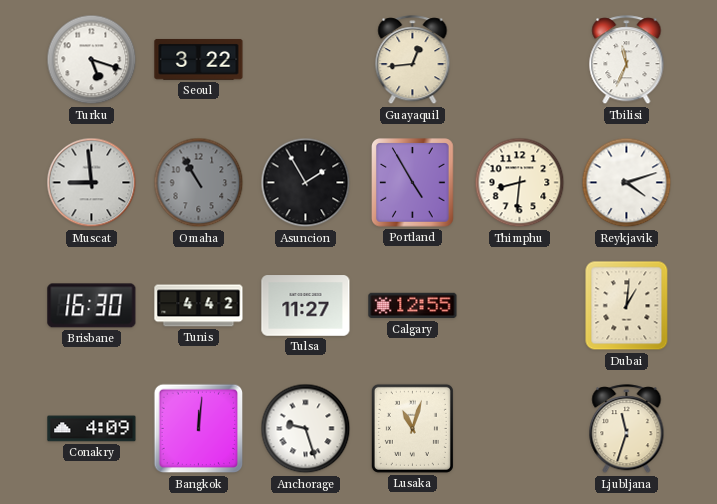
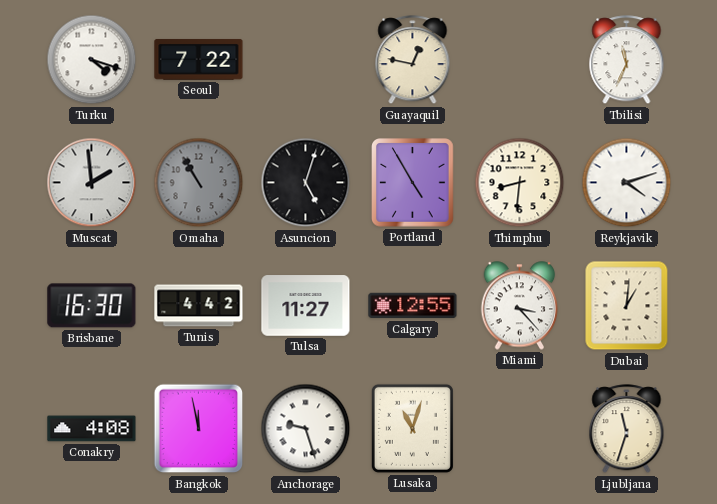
Turku: 5:18 -> 4:18
Seoul: 3:22 -> 7:22
Guayaquil: 12:44 -> 12:47
Muscat: 8:59 -> 1:59
Asuncion: 1:55 -> 5:03
Miami: none -> 3:23
Conakry: 4:09 -> 4:08
Bangkok: 12:01 -> 11:58
